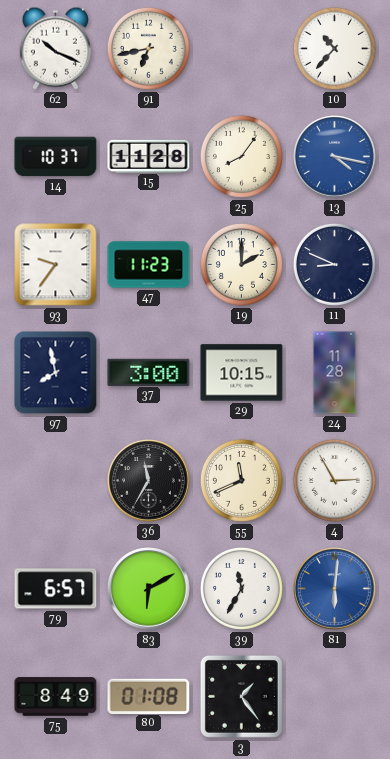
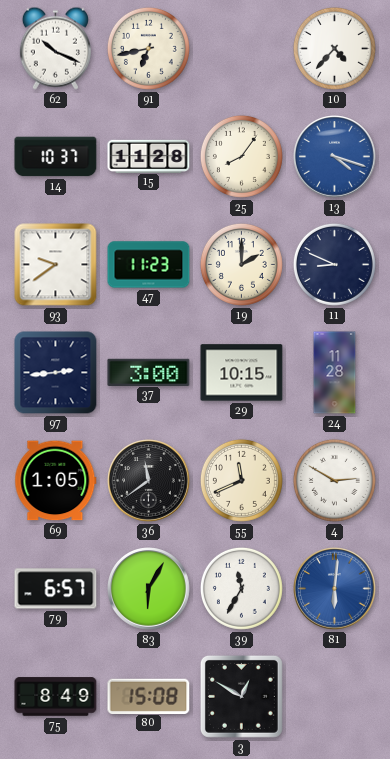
10: 10:37 -> 4:37
13: 4:17 -> 4:18
93: 9:36 -> 9:39
97: 7:58 -> 2:44
69: none -> 1:05
36: 11:35 -> 11:39
4: 2:55 -> 2:50
83: 6:10 -> 6:05
80: 01:08 -> 15:08
3: 1:24 -> 12:50
